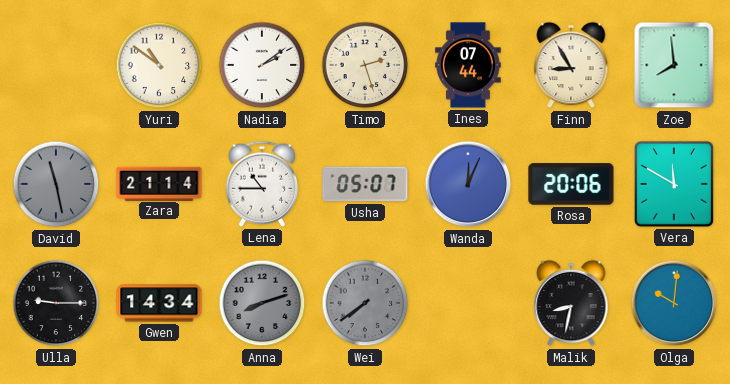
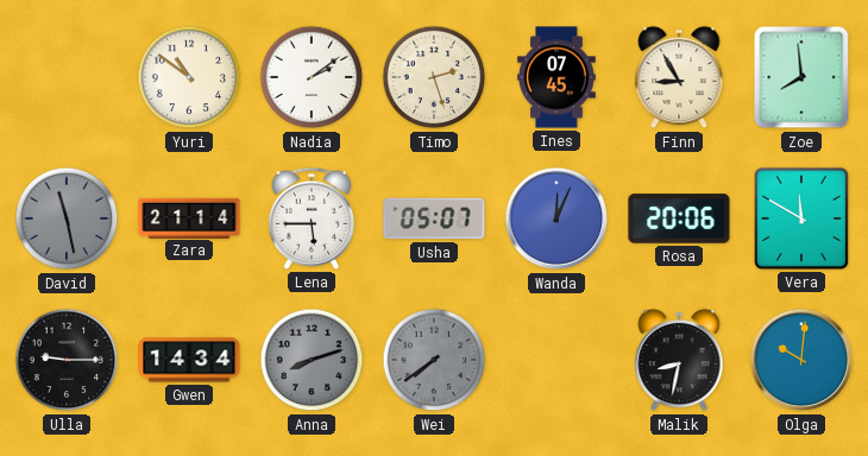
Ines: 07:44 -> 07:45
Lena: 10:45 -> 5:45
